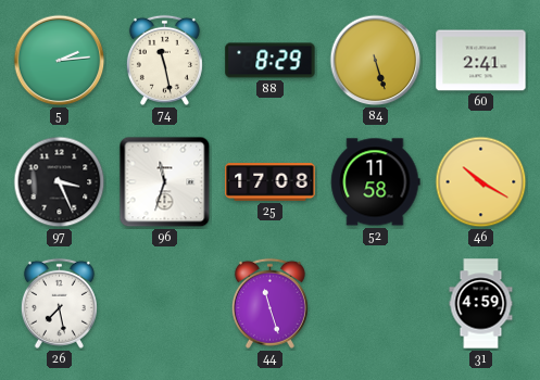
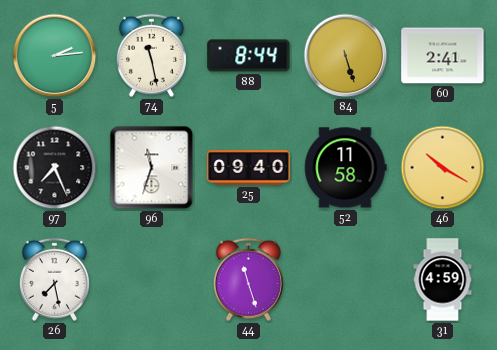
88: 8:29 -> 8:44
97: 3:26 -> 7:26
25: 17:08 -> 09:40
